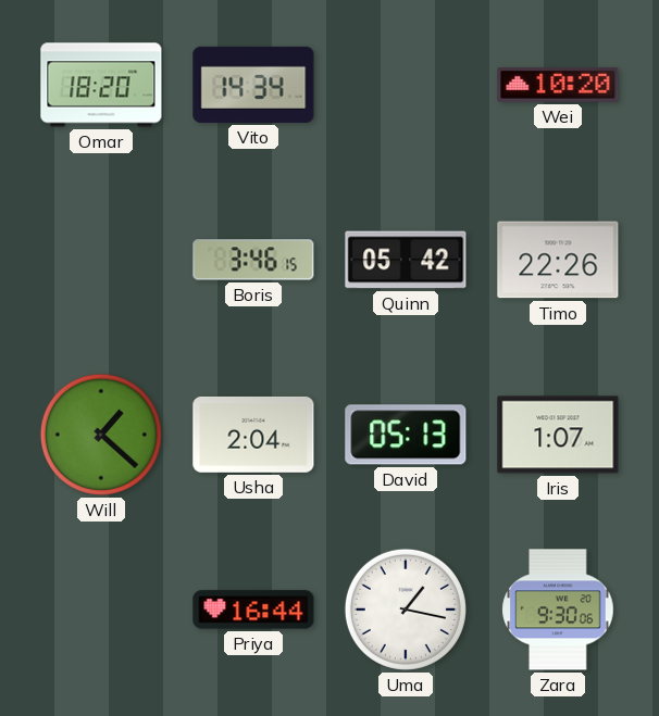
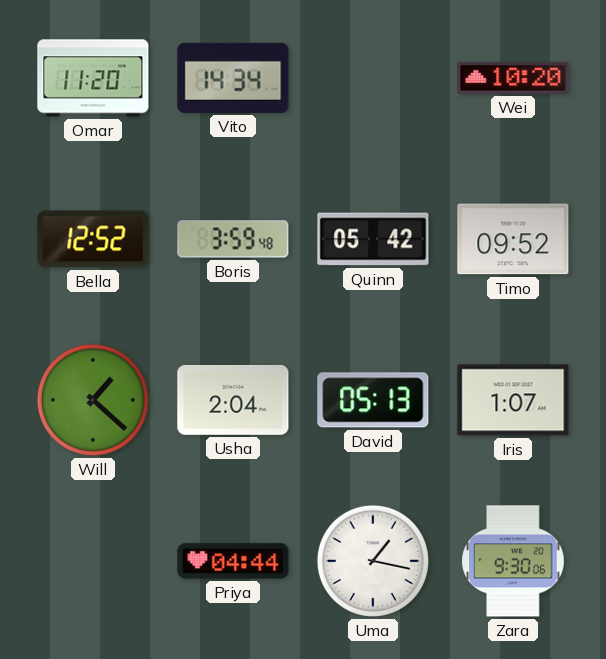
Omar: 18:20 -> 11:20
Bella: none -> 12:52
Boris: 3:46 -> 3:59
Timo: 22:26 -> 09:52
Priya: 16:44 -> 04:44
